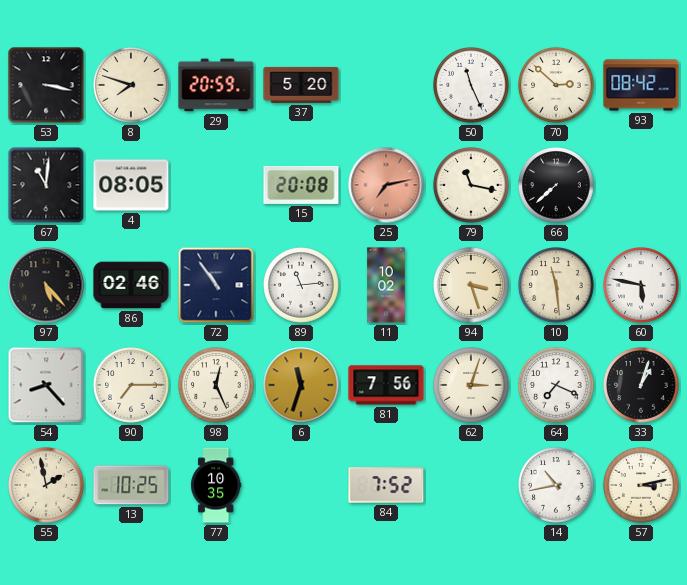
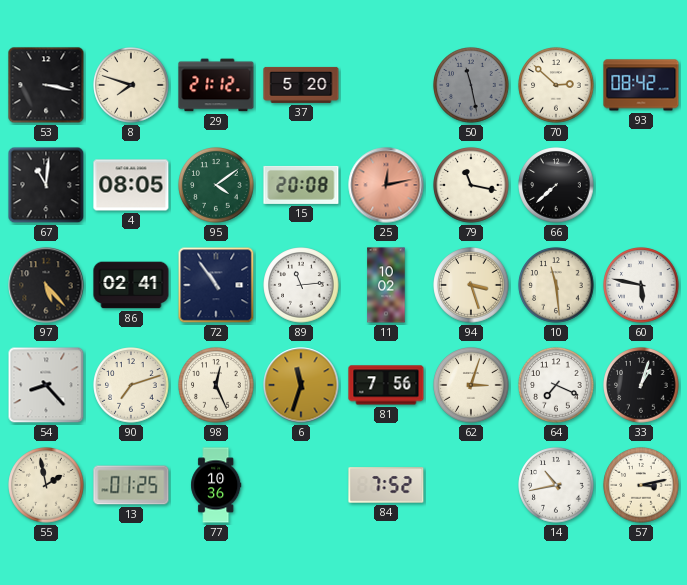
29: 20:59 -> 21:12
50: 11:26 -> 11:28
50 dial: white -> grey
95: none -> 4:09
25: 7:13 -> 12:13
86: 02:46 -> 02:41
90: 7:15 -> 7:12
13: 10:25 -> 01:25
77: 10:35 -> 10:36
